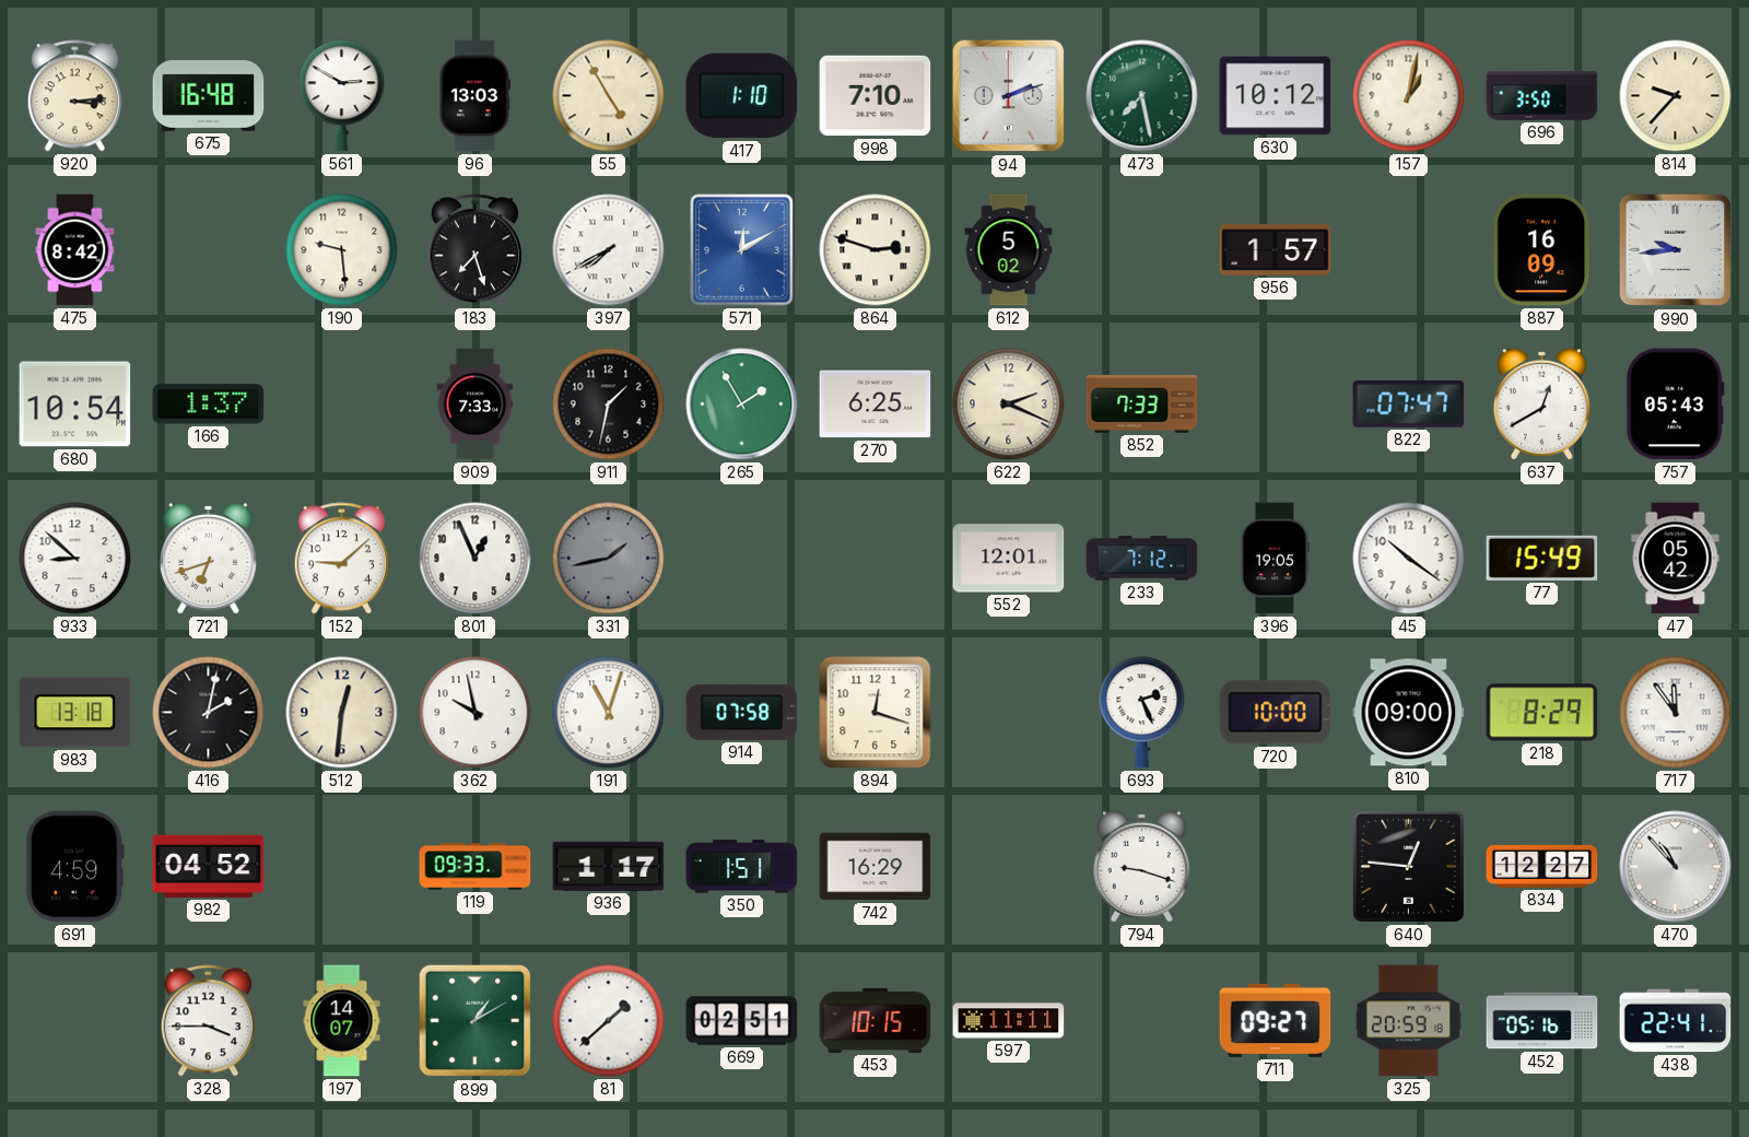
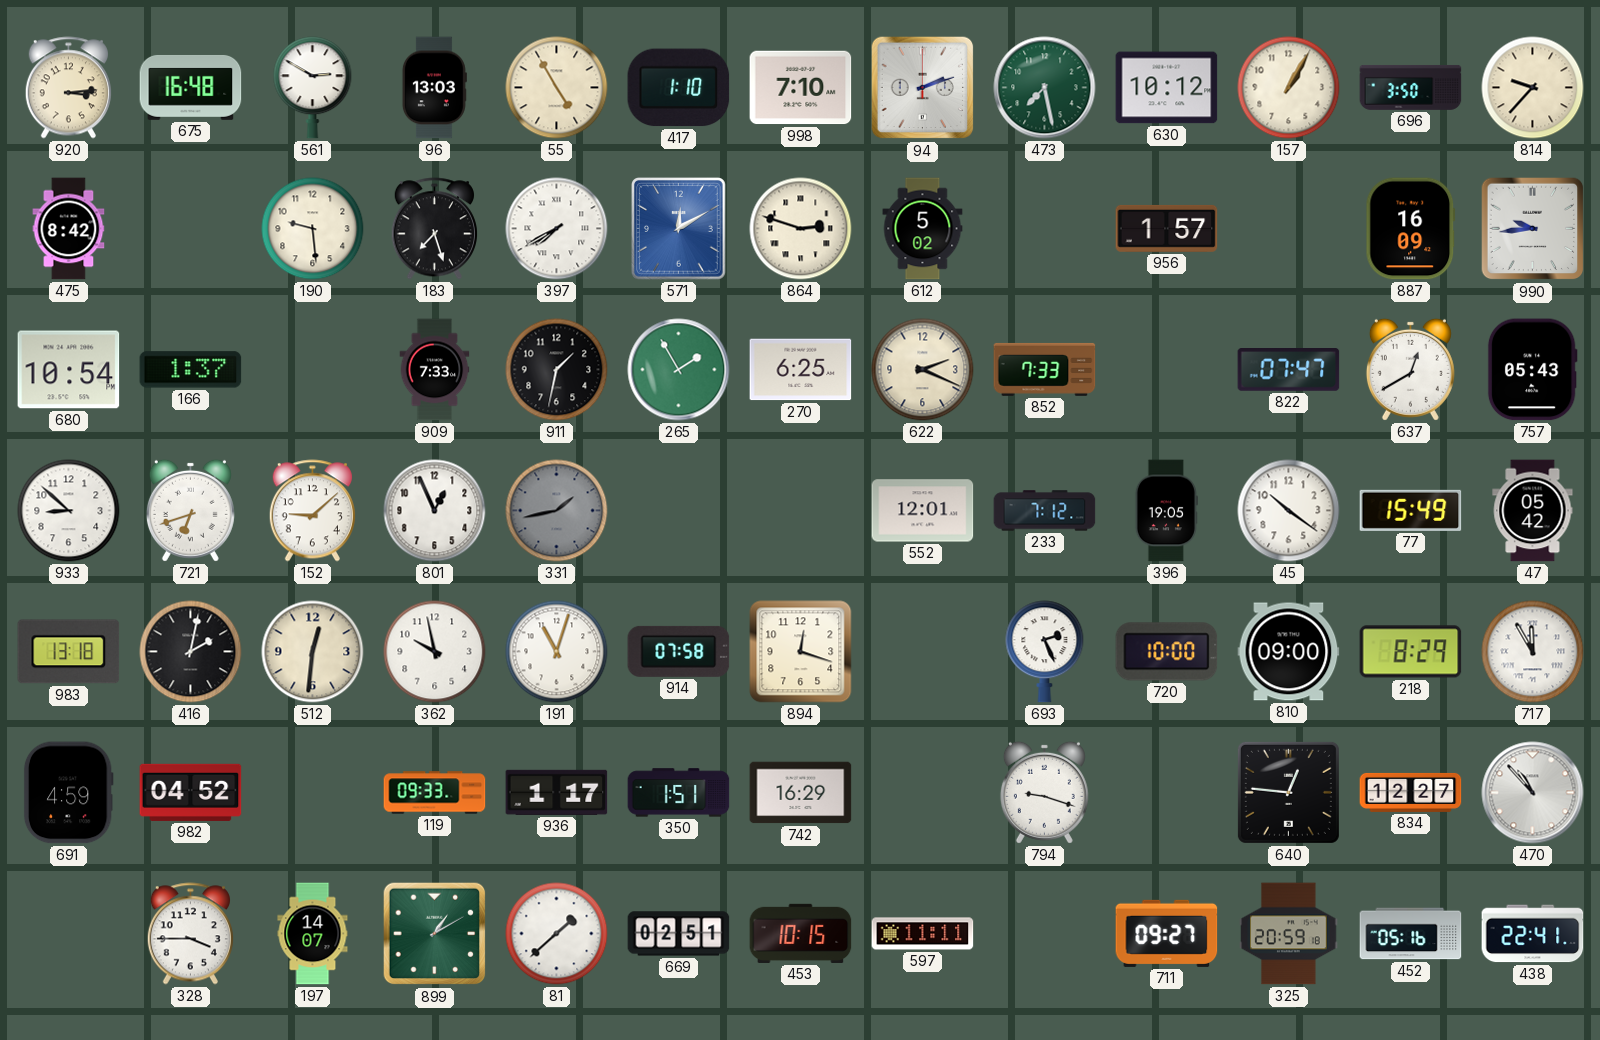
157: 1:02 -> 1:05
717: 11:54 -> 11:55
